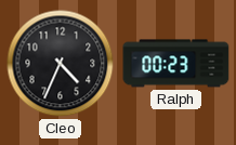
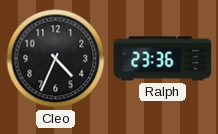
Ralph: 00:23 -> 23:36
